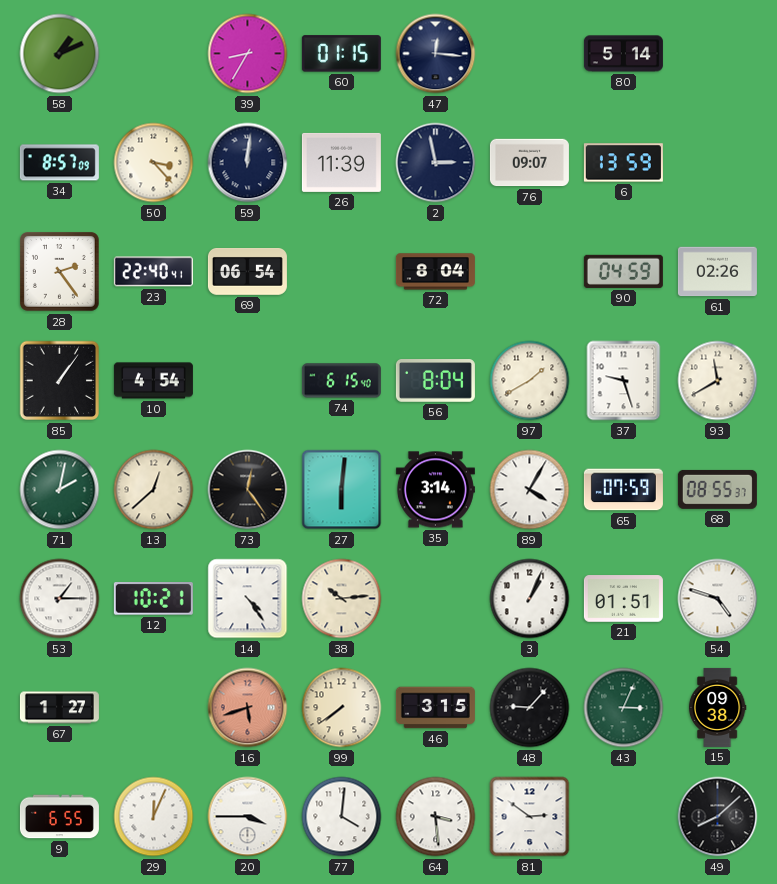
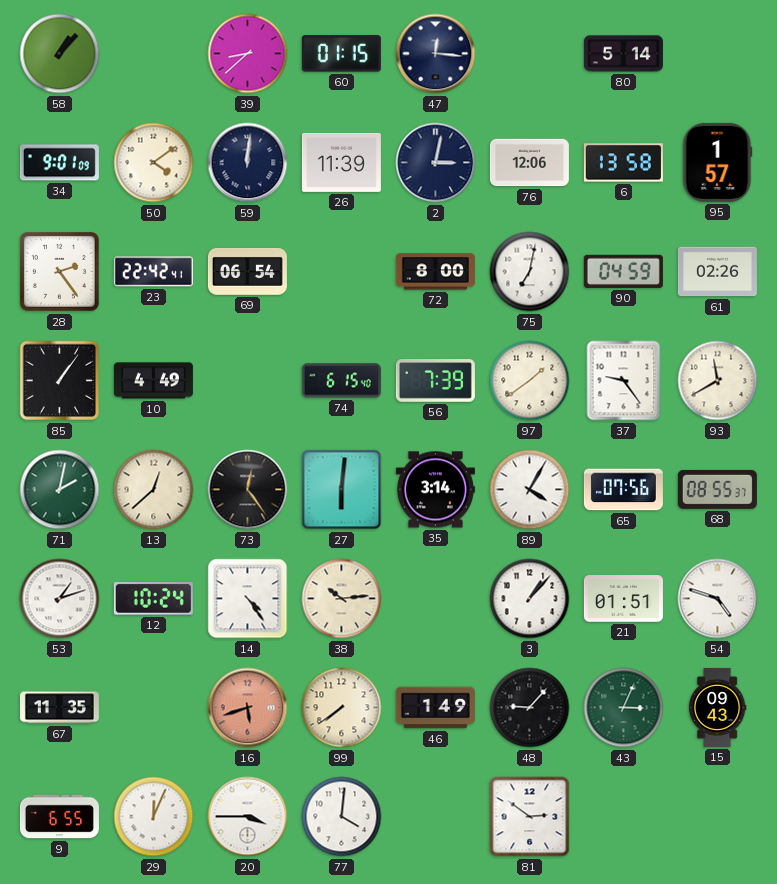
58: 1:11 -> 1:07
39: 8:35 -> 8:38
34: 8:57 -> 9:01
50: 3:23 -> 4:09
2: 2:58 -> 3:02
76: 09:07 -> 12:06
6: 13:59 -> 13:58
95: none -> 1:57
23: 22:40 -> 22:42
72: 8:04 -> 8:00
75: none -> 7:02
10: 4:54 -> 4:49
56: 8:04 -> 7:39
97: 1:40 -> 1:39
37: 9:27 -> 9:24
65: 07:59 -> 07:56
53: 1:15 -> 1:12
12: 10:21 -> 10:24
3: 1:04 -> 1:07
67: 1:27 -> 11:35
46: 3:15 -> 1:49
15: 09:38 -> 09:43
64: 3:29 -> none
49: 8:08 -> none
